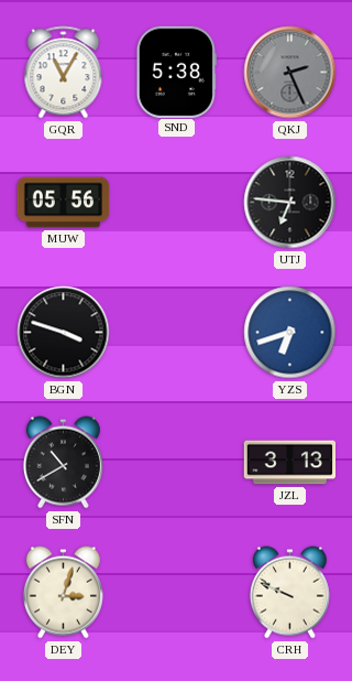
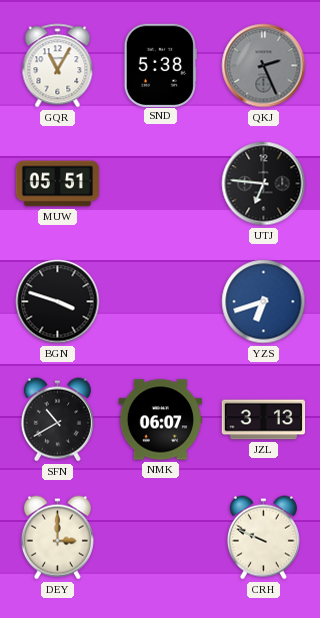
MUW: 05:56 -> 05:51
NMK: none -> 06:07
DEY: 3:03 -> 3:00
